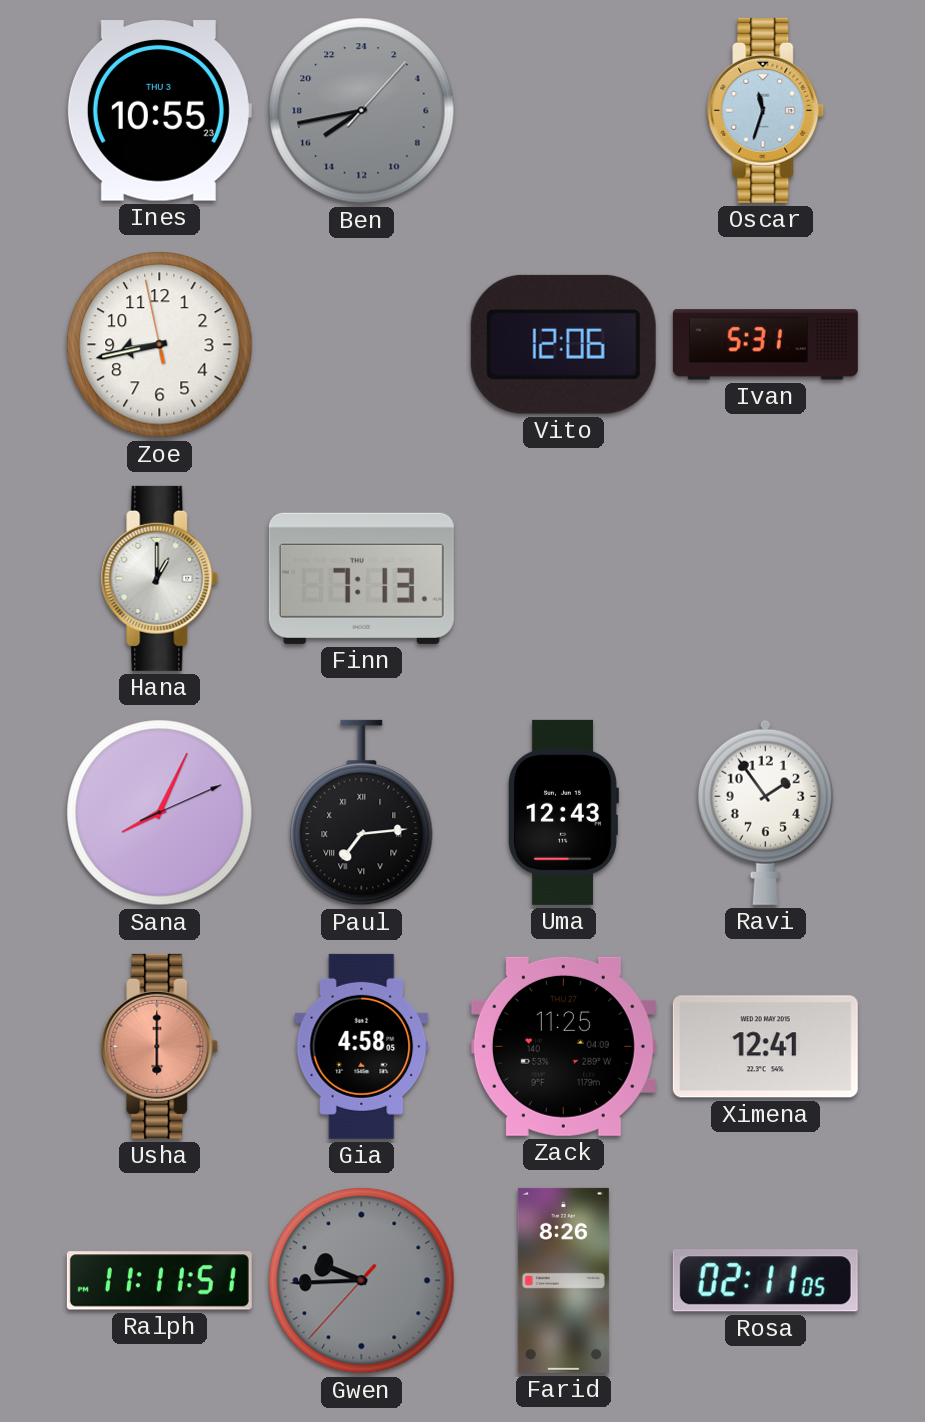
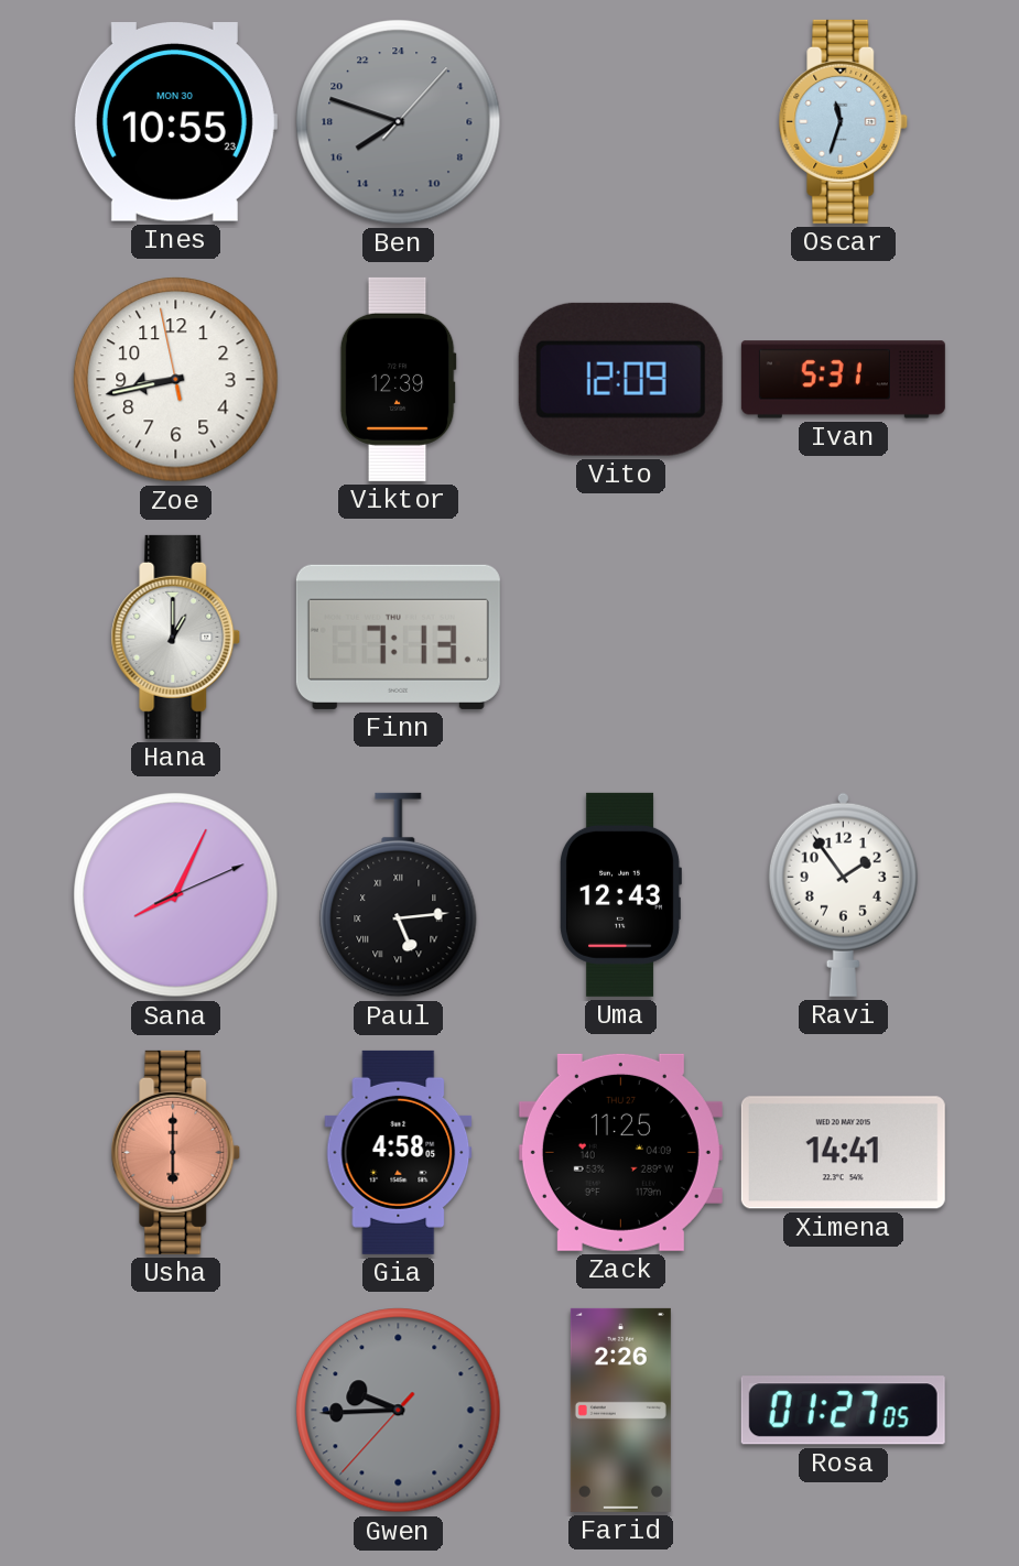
Ines date: THU 3 -> MON 30
Ben: 15:43 -> 15:48
Viktor: none -> 12:39
Vito: 12:06 -> 12:09
Paul: 7:14 -> 5:14
Ximena: 12:41 -> 14:41
Ralph: 11:11 -> none
Farid: 8:26 -> 2:26
Rosa: 02:11 -> 01:27
